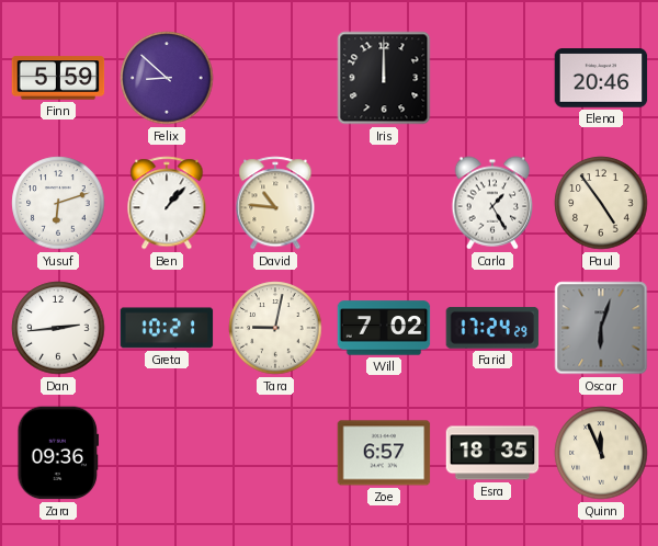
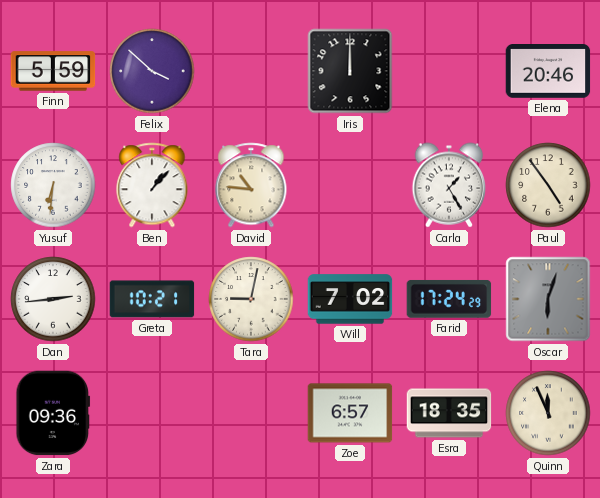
Felix: 8:52 -> 3:52
Yusuf: 6:12 -> 6:31
